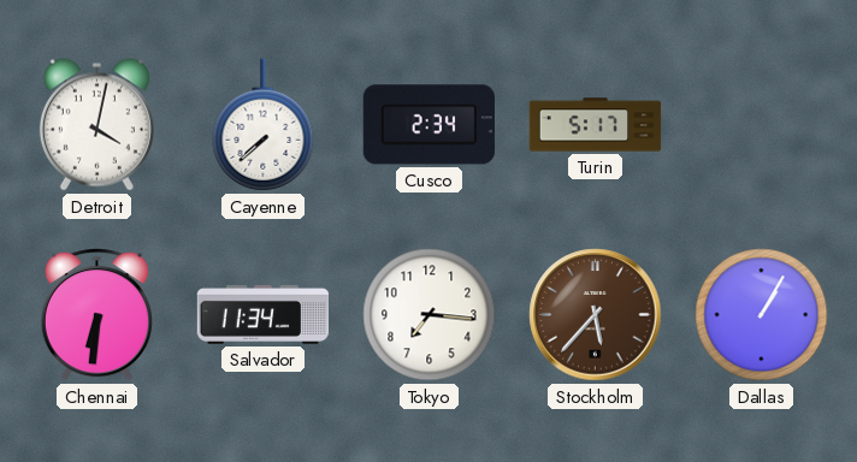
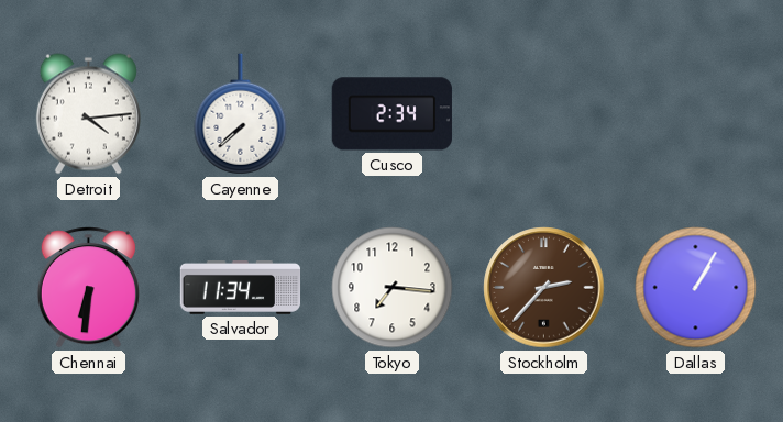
Detroit: 4:02 -> 4:14
Turin: 5:17 -> none
Stockholm: 5:37 -> 2:37
